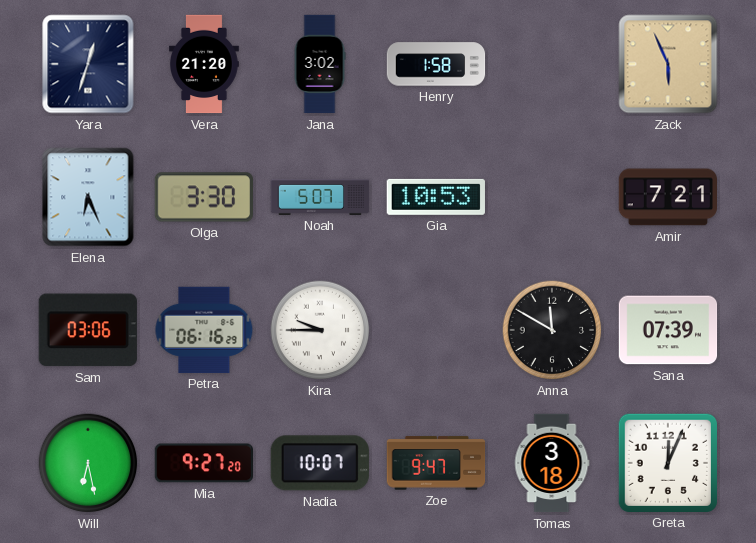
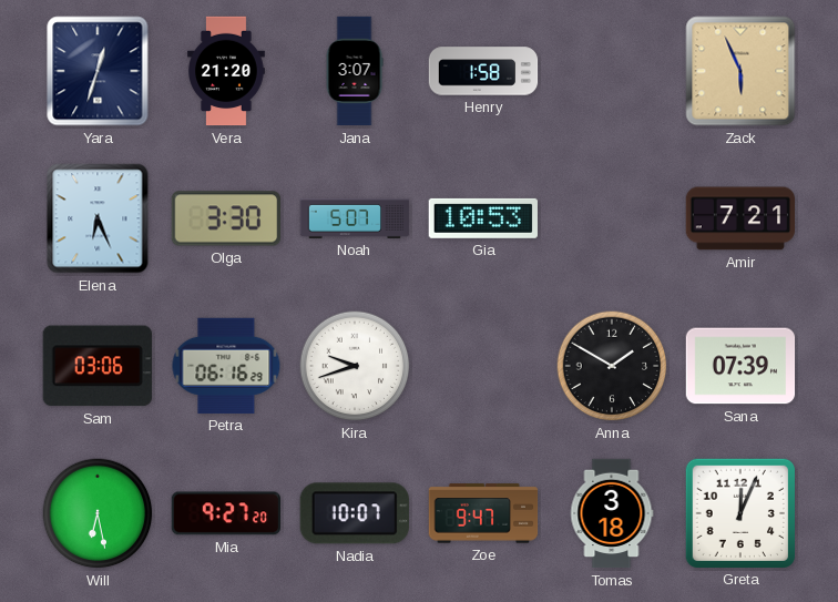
Jana: 3:02 -> 3:07
Kira: 9:45 -> 9:42
Anna: 11:50 -> 1:50
